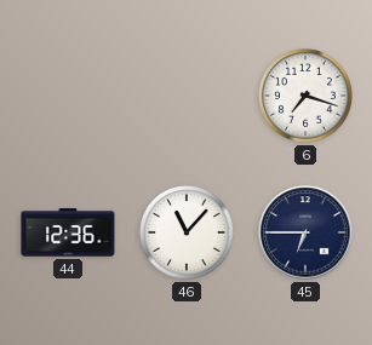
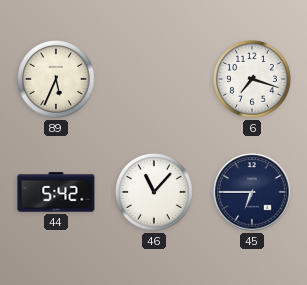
89: none -> 5:34
44: 12:36 -> 5:42
